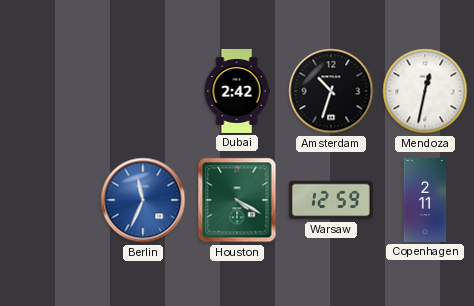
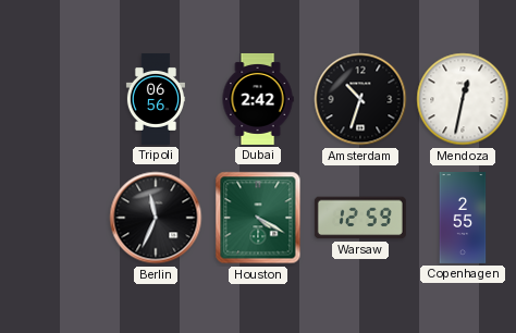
Tripoli: none -> 06:56
Berlin dial: blue -> black
Copenhagen: 2:11 -> 2:55
